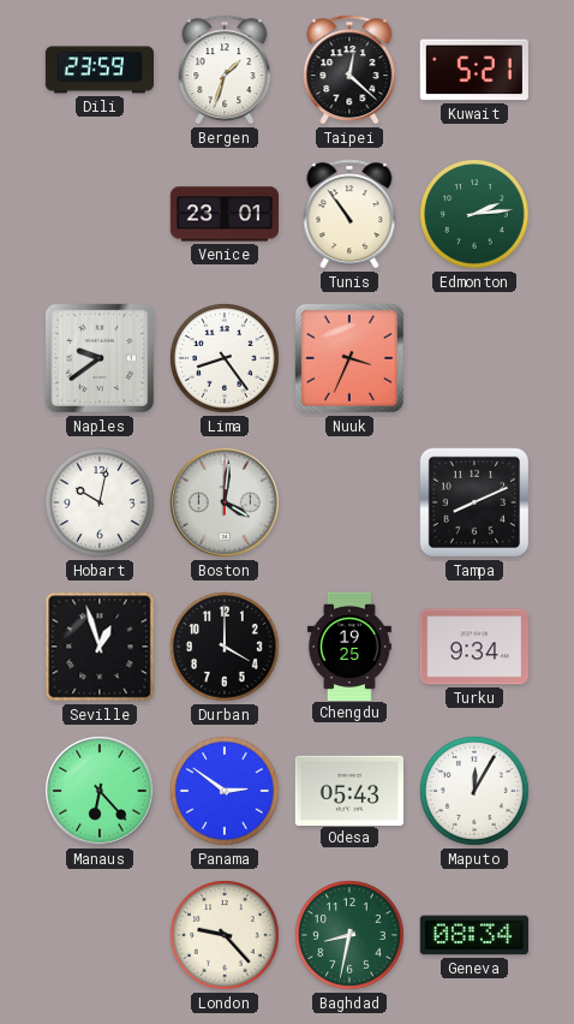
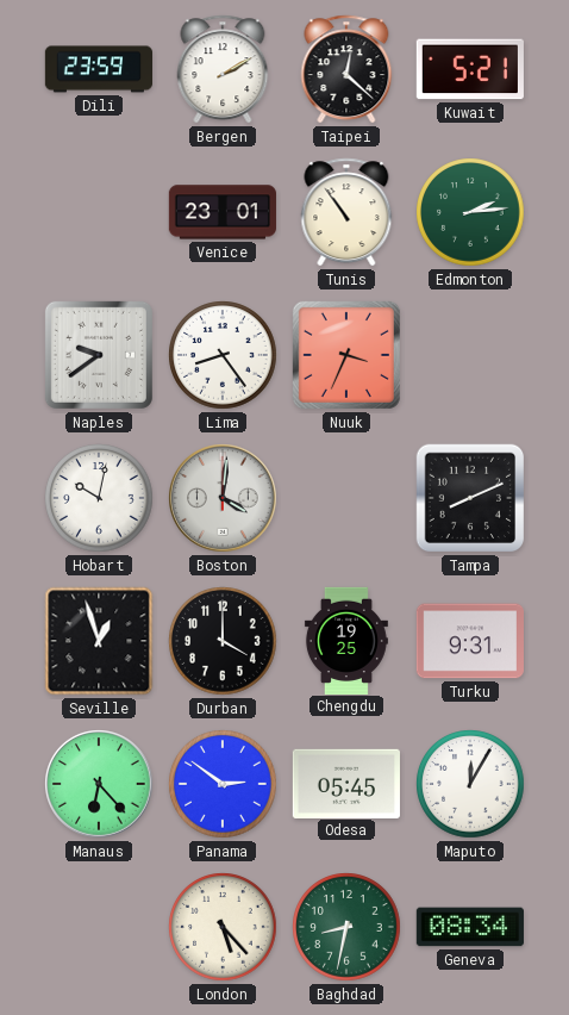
Bergen: 1:33 -> 2:10
Turku: 9:34 -> 9:31
Odesa: 05:43 -> 05:45
London: 9:23 -> 5:23
